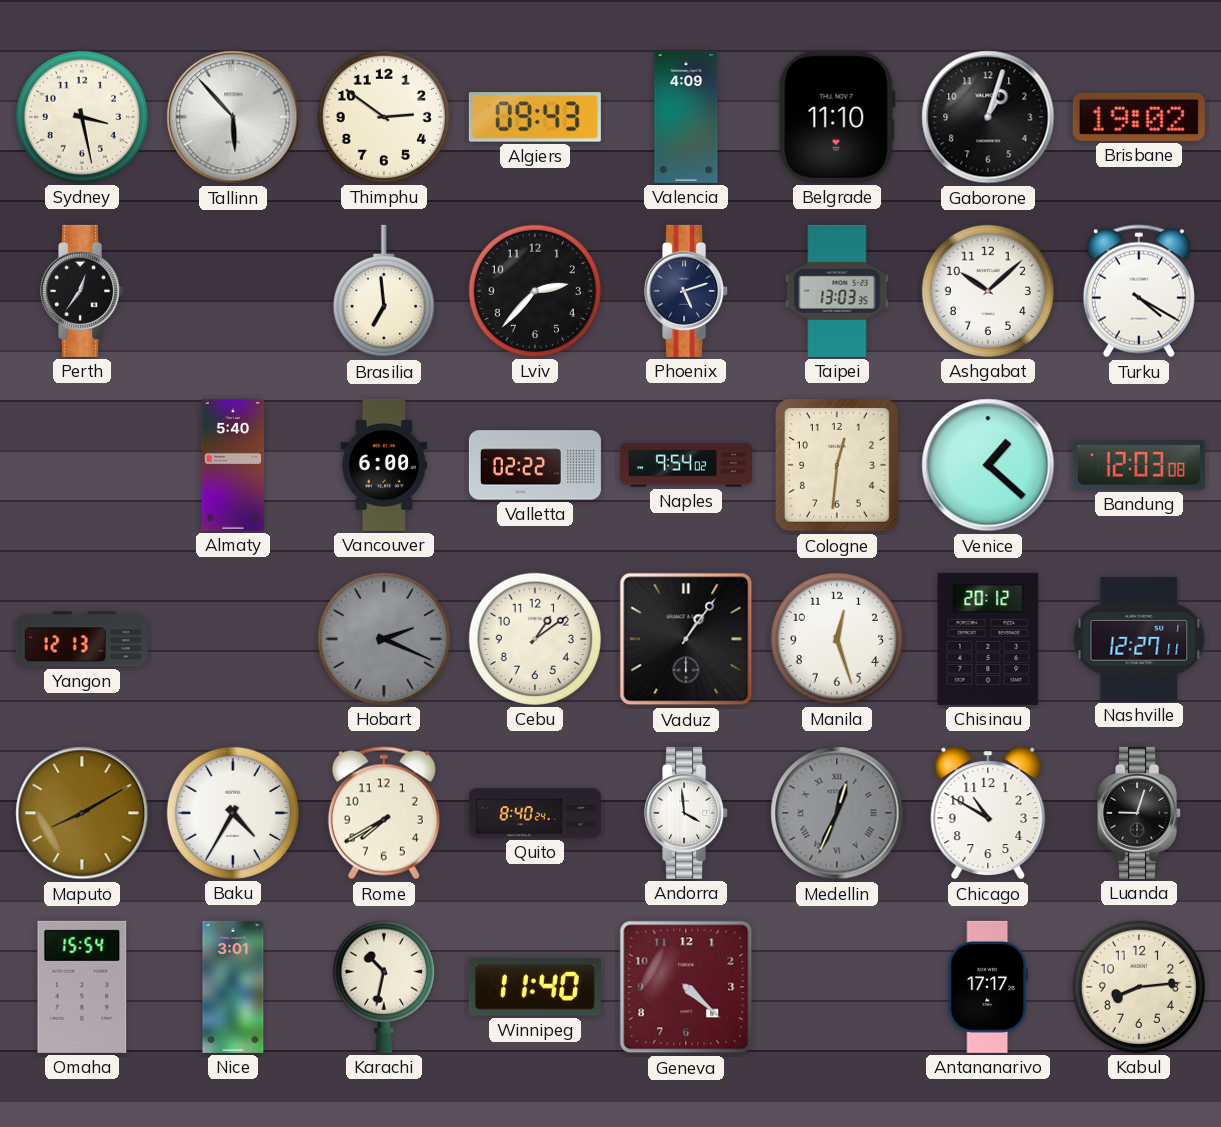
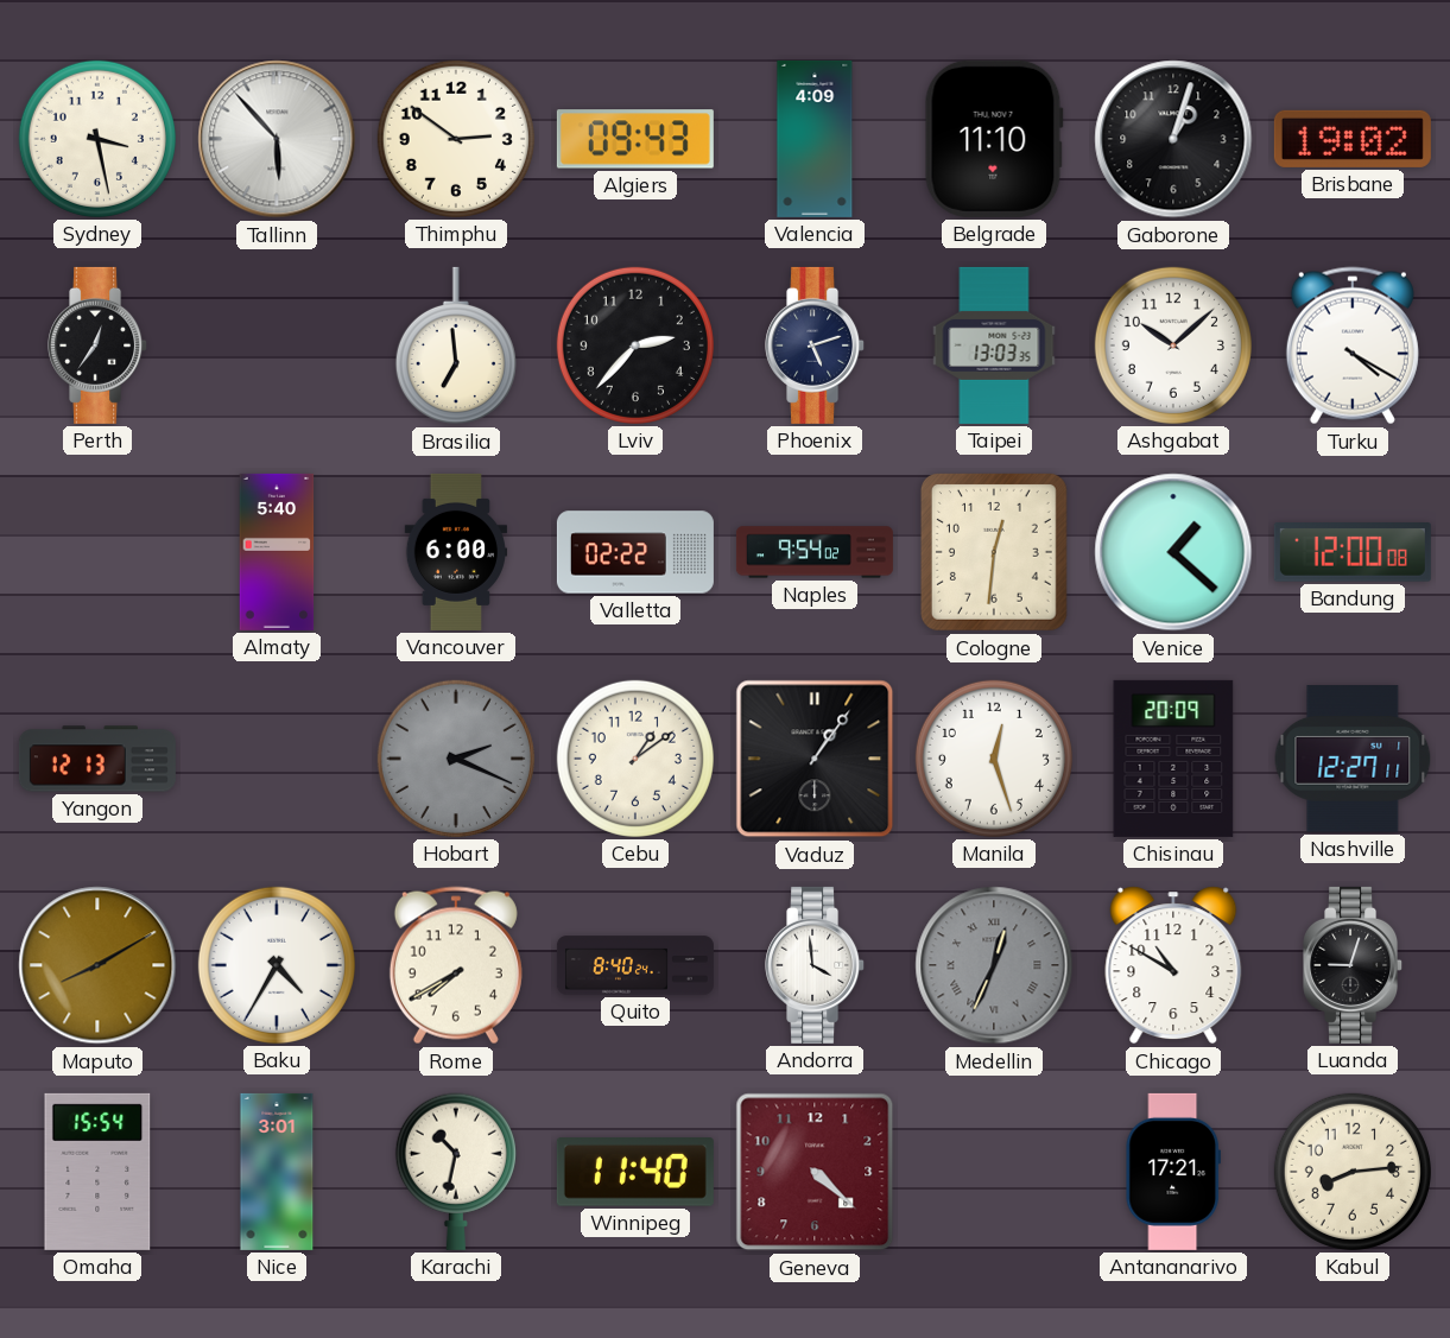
Bandung: 12:03 -> 12:00
Chisinau: 20:12 -> 20:09
Antananarivo: 17:17 -> 17:21
